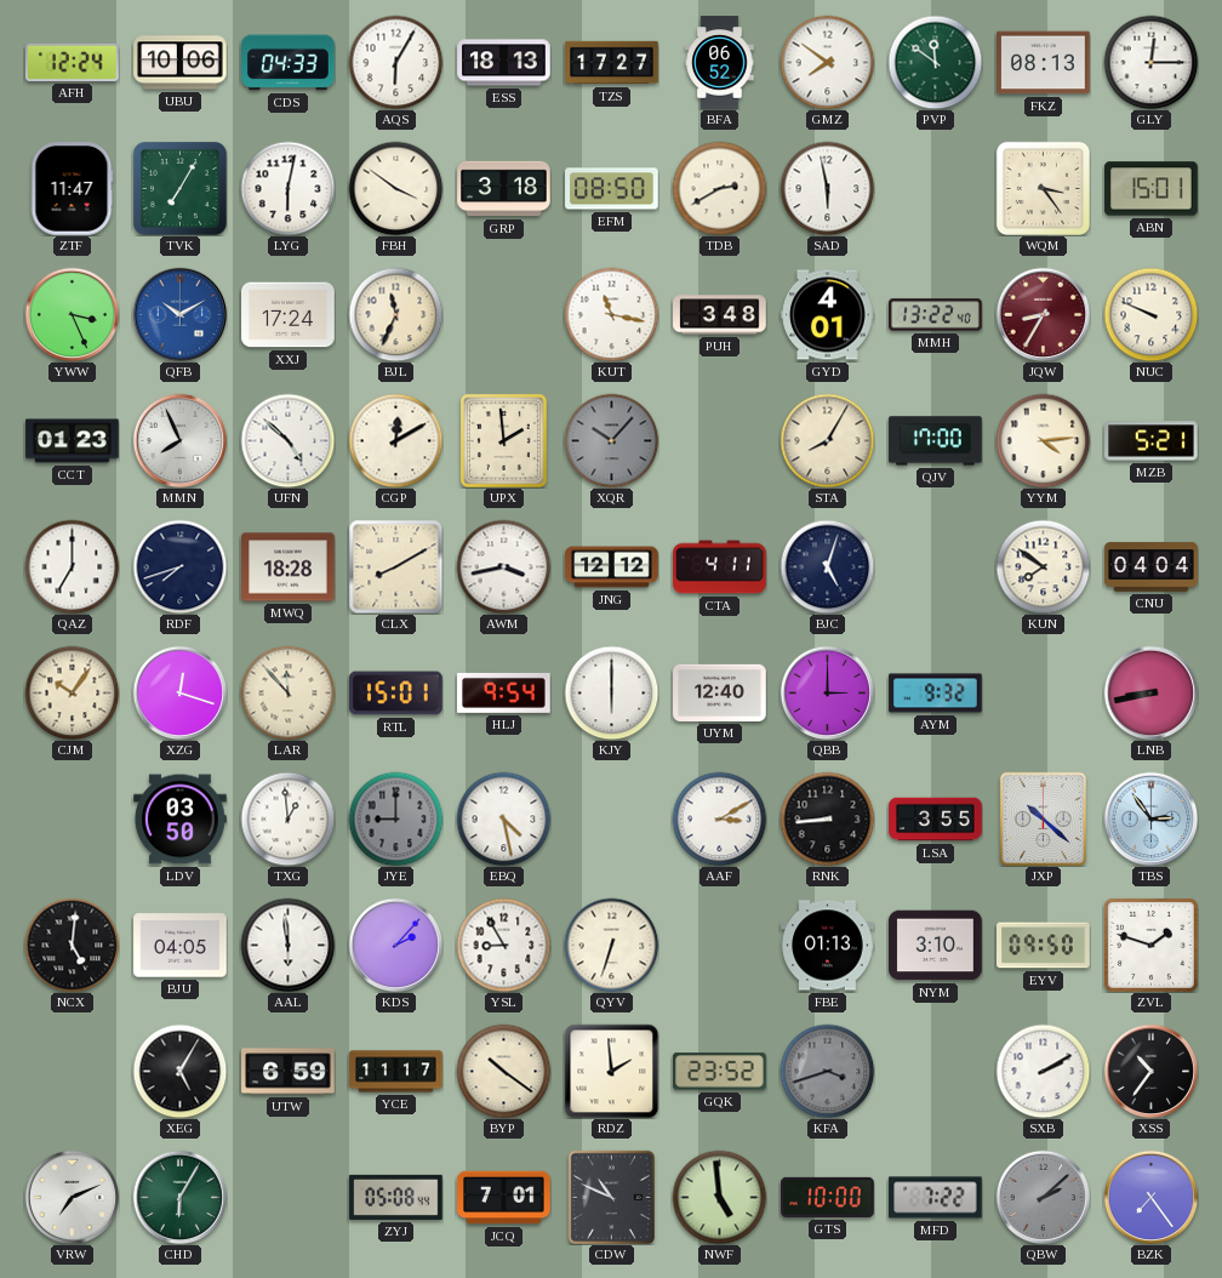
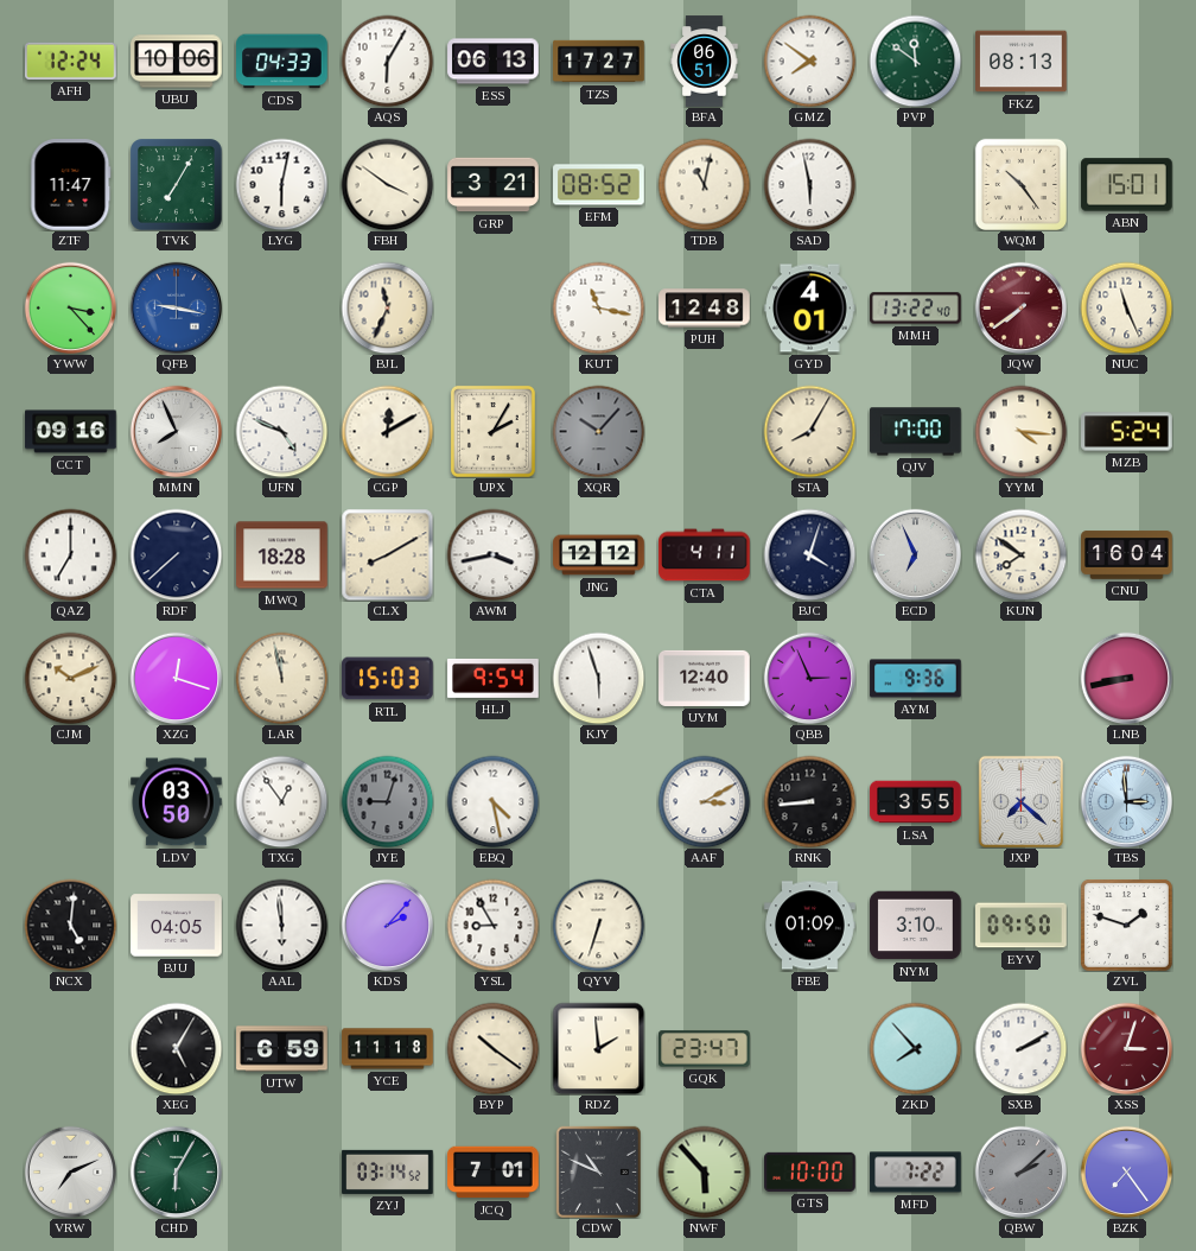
ESS: 18:13 -> 06:13
BFA: 06:52 -> 06:51
GLY: 12:15 -> none
GRP: 3:18 -> 3:21
EFM: 08:50 -> 08:52
TDB: 2:40 -> 11:02
WQM: 3:24 -> 10:24
YWW: 3:26 -> 3:23
QFB: 10:10 -> 9:17
XXJ: 17:24 -> none
PUH: 3:48 -> 12:48
JQW: 8:35 -> 7:39
NUC: 9:49 -> 11:26
CCT: 01:23 -> 09:16
UFN: 4:52 -> 4:49
UPX: 1:59 -> 2:05
YYM: 4:14 -> 4:16
MZB: 5:21 -> 5:24
RDF: 7:42 -> 7:38
BJC: 5:03 -> 4:03
ECD: none -> 6:56
CNU: 04:04 -> 16:04
CJM: 10:06 -> 10:11
LAR: 11:53 -> 11:58
RTL: 15:01 -> 15:03
KJY: 6:00 -> 5:57
QBB: 3:00 -> 2:56
AYM: 9:32 -> 9:36
TXG: 12:59 -> 12:54
JYE: 9:00 -> 9:03
JXP: 10:22 -> 7:22
TBS: 2:54 -> 2:59
FBE: 01:13 -> 01:09
YCE: 11:17 -> 11:18
GQK: 23:52 -> 23:47
KFA: 3:42 -> none
ZKD: none -> 7:53
XSS: 10:36 -> 3:03
XSS dial: black -> burgundy
ZYJ: 05:08 -> 03:14
NWF: 4:59 -> 5:53
